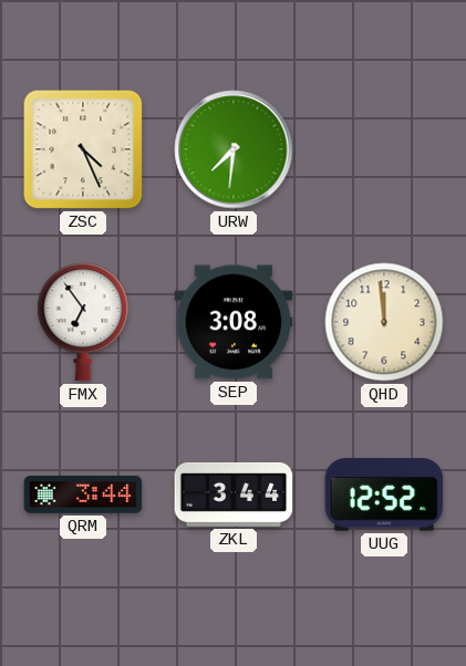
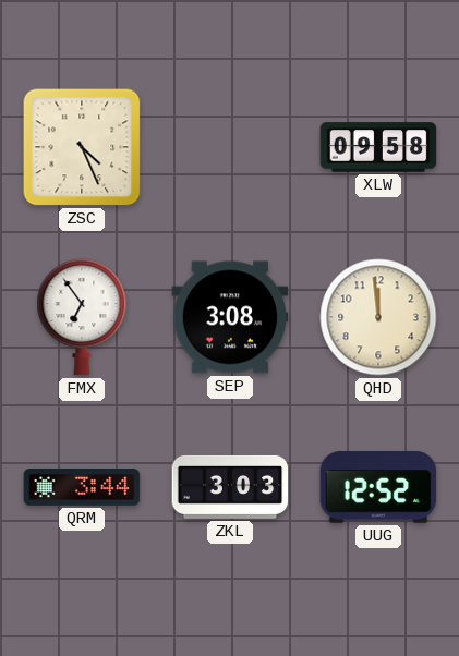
URW: 7:31 -> none
XLW: none -> 09:58
ZKL: 3:44 -> 3:03
